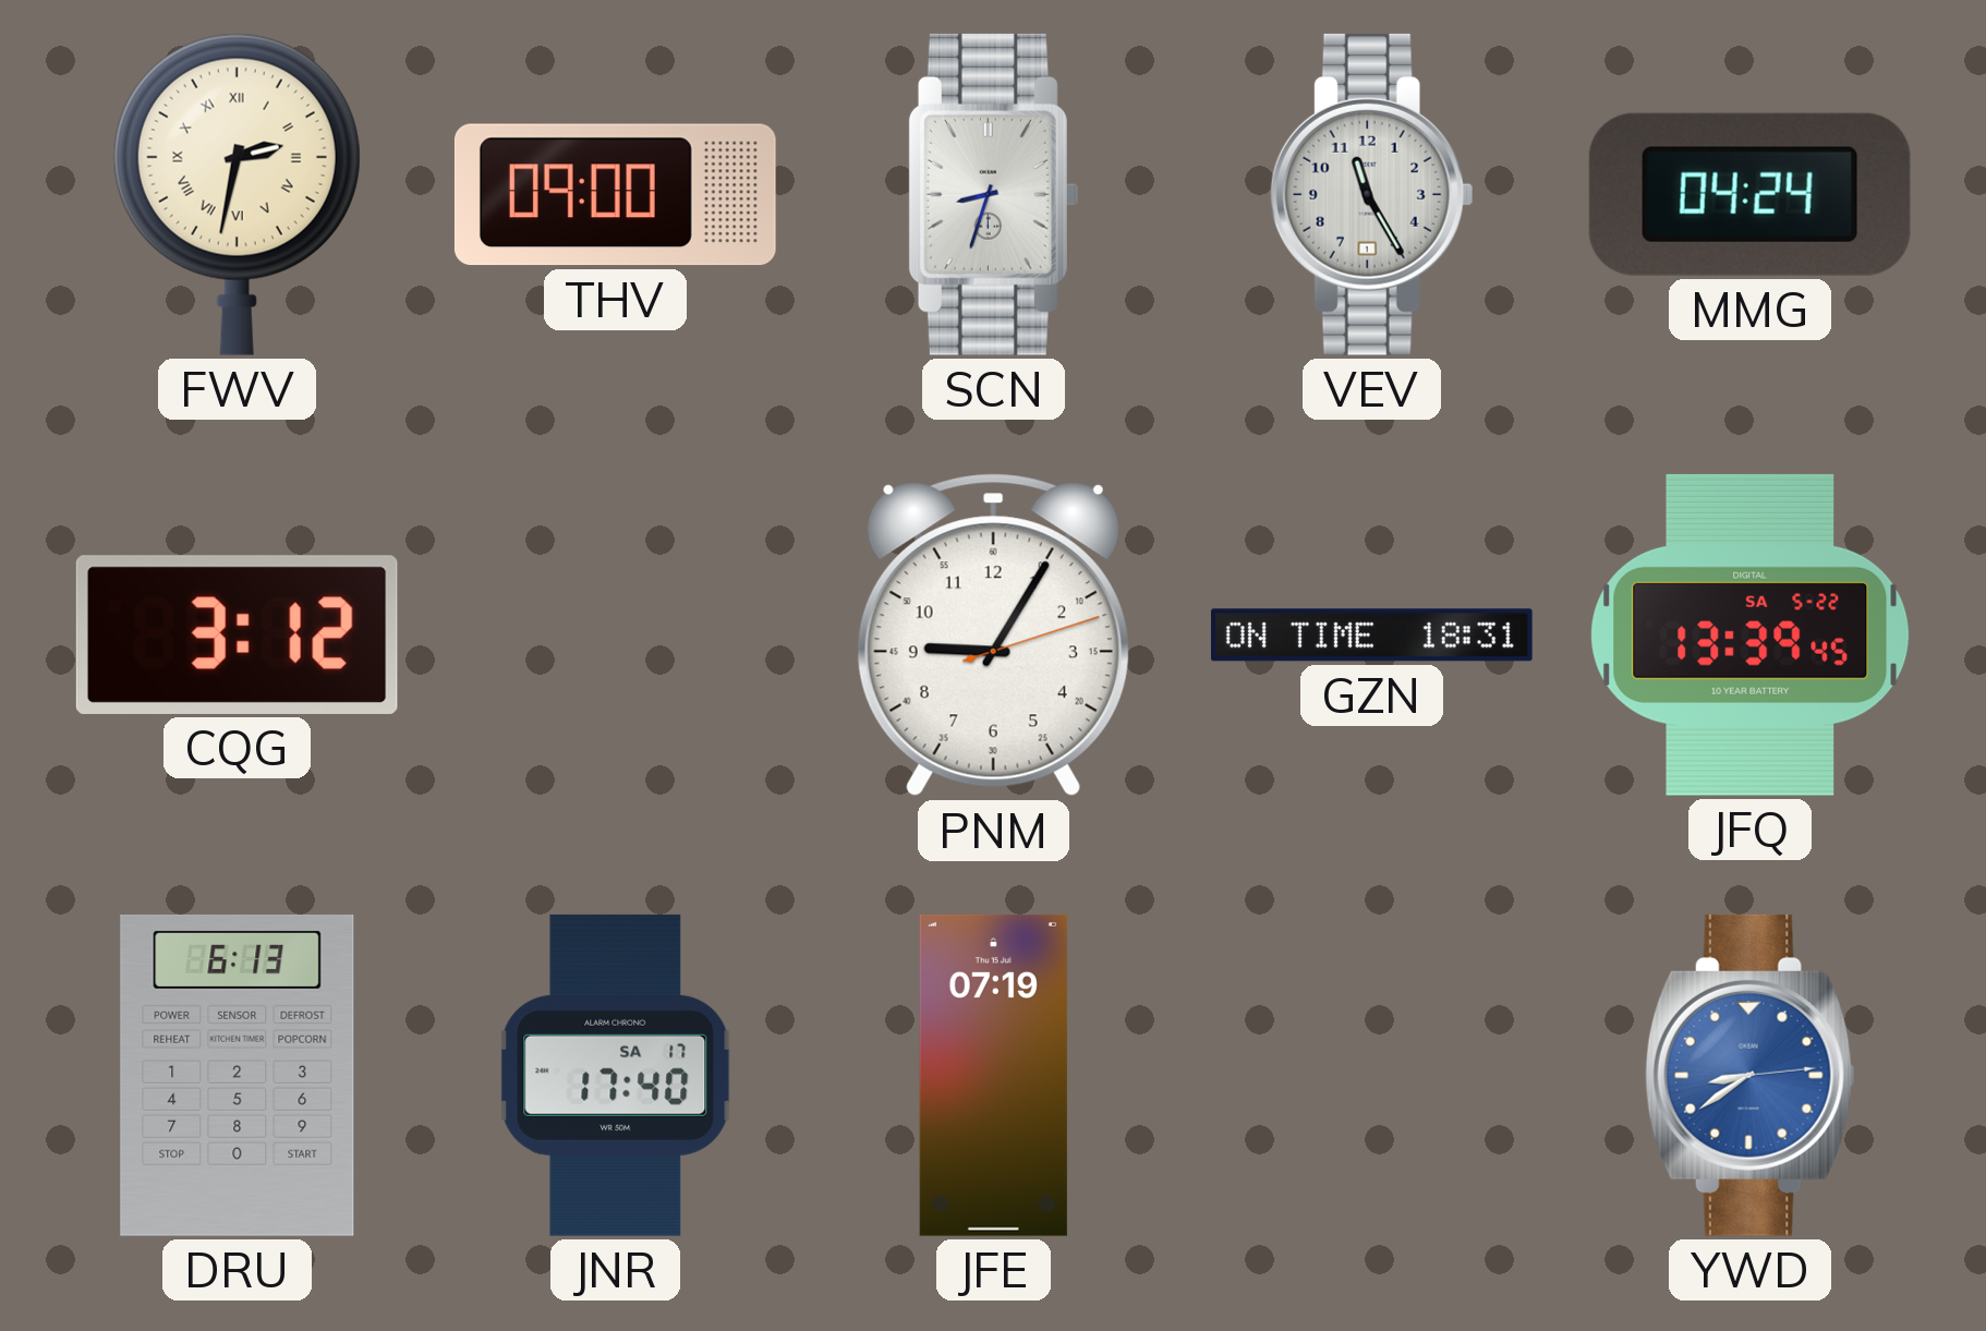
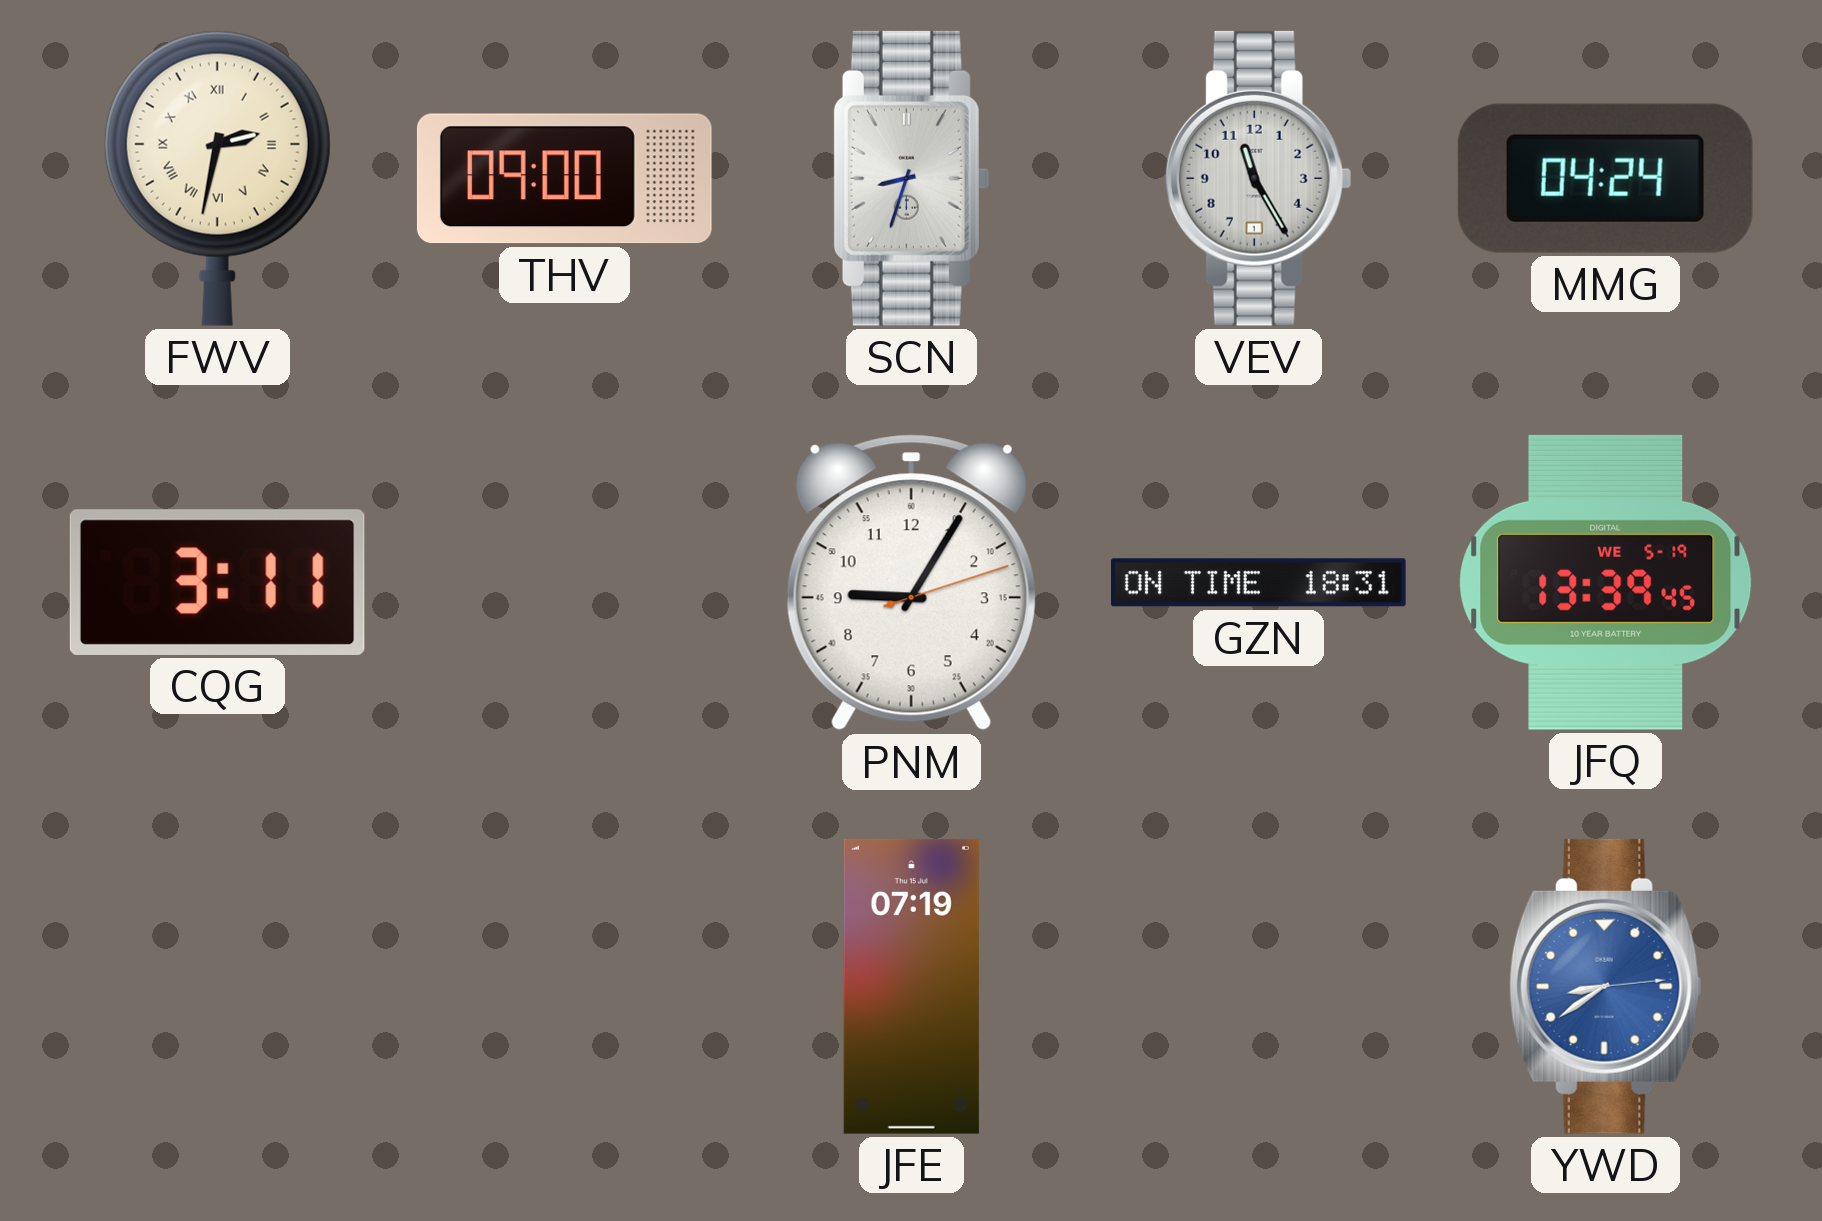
CQG: 3:12 -> 3:11
JFQ date: SA 5-22 -> WE 5-19
DRU: 6:13 -> none
JNR: 17:40 -> none
